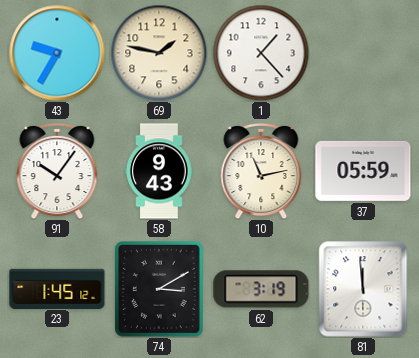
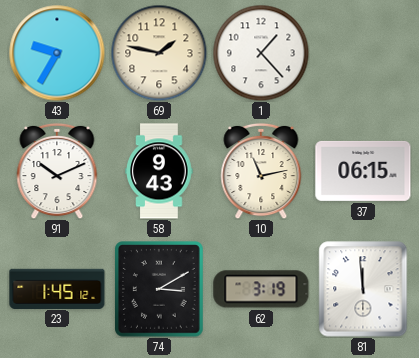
91: 10:06 -> 10:11
37: 05:59 -> 06:15
